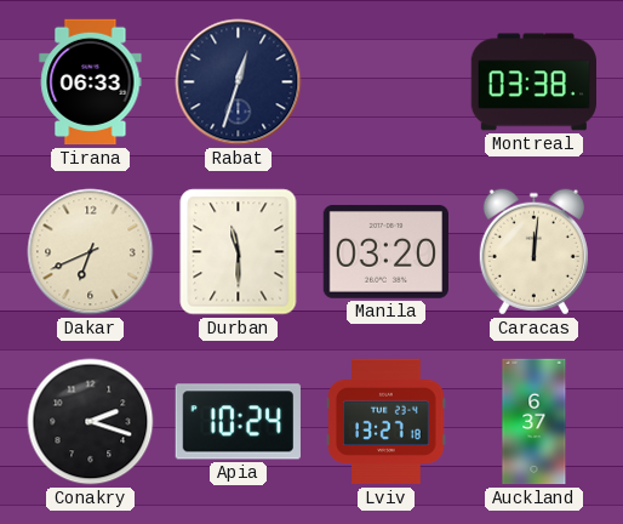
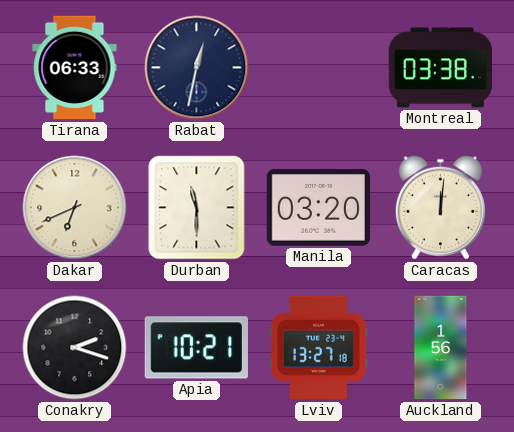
Rabat: 12:33 -> 12:32
Apia: 10:24 -> 10:21
Auckland: 6:37 -> 1:56
